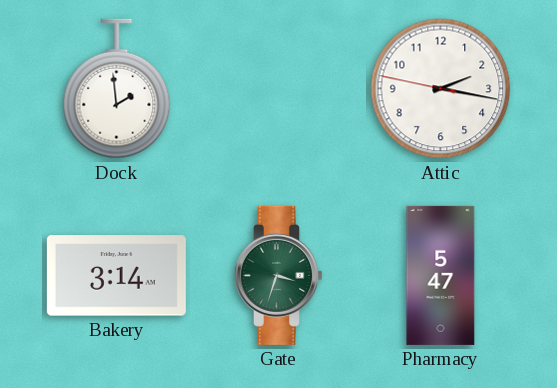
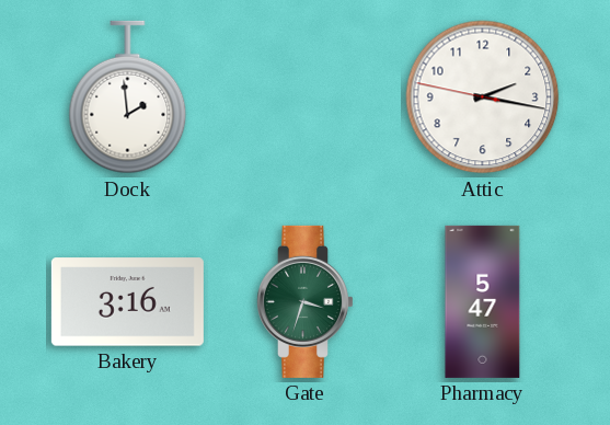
Bakery: 3:14 -> 3:16
